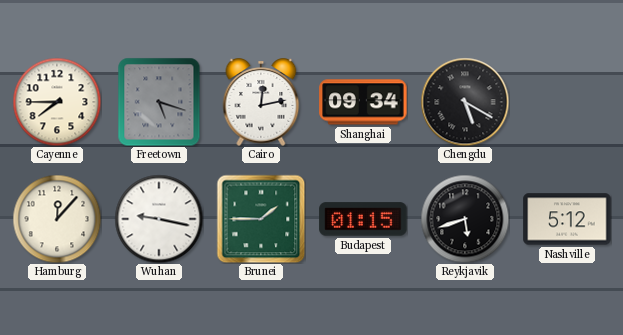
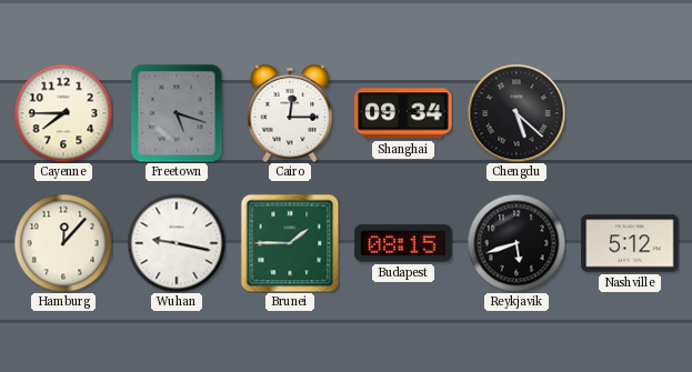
Cairo: 12:13 -> 12:15
Chengdu: 5:20 -> 5:22
Budapest: 01:15 -> 08:15
